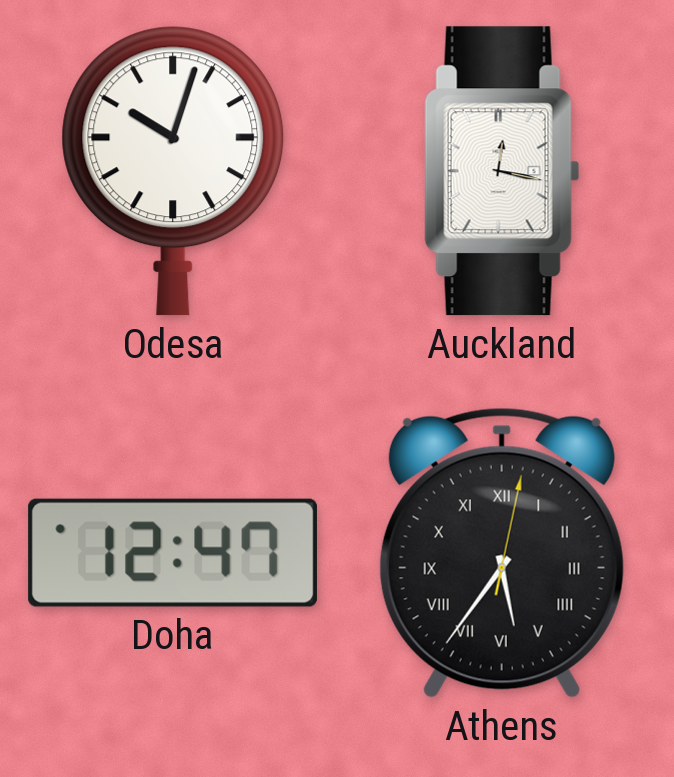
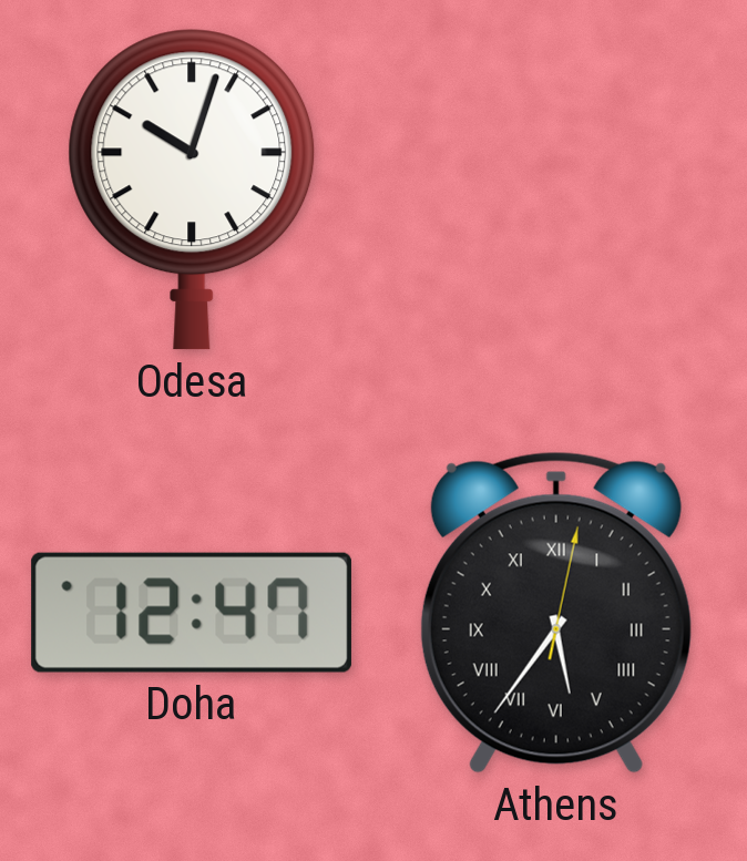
Auckland: 12:17 -> none
